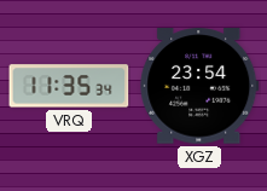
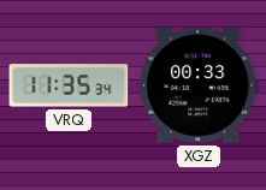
XGZ: 23:54 -> 00:33
